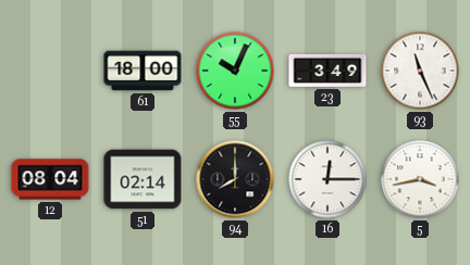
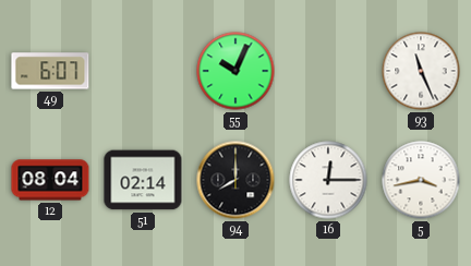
49: none -> 6:07
61: 18:00 -> none
23: 3:49 -> none
